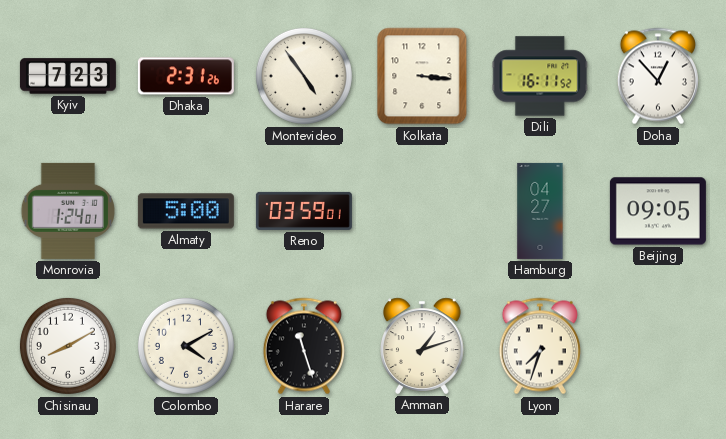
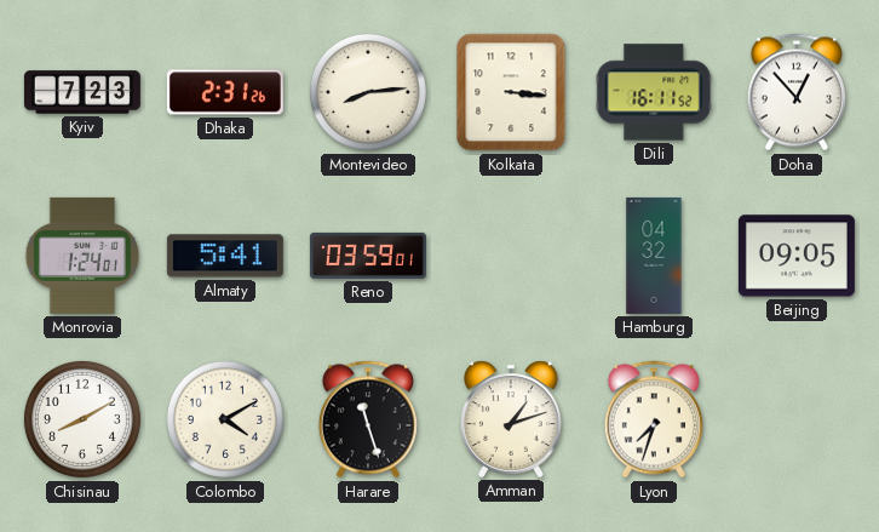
Montevideo: 4:54 -> 8:14
Almaty: 5:00 -> 5:41
Hamburg: 04:27 -> 04:32
